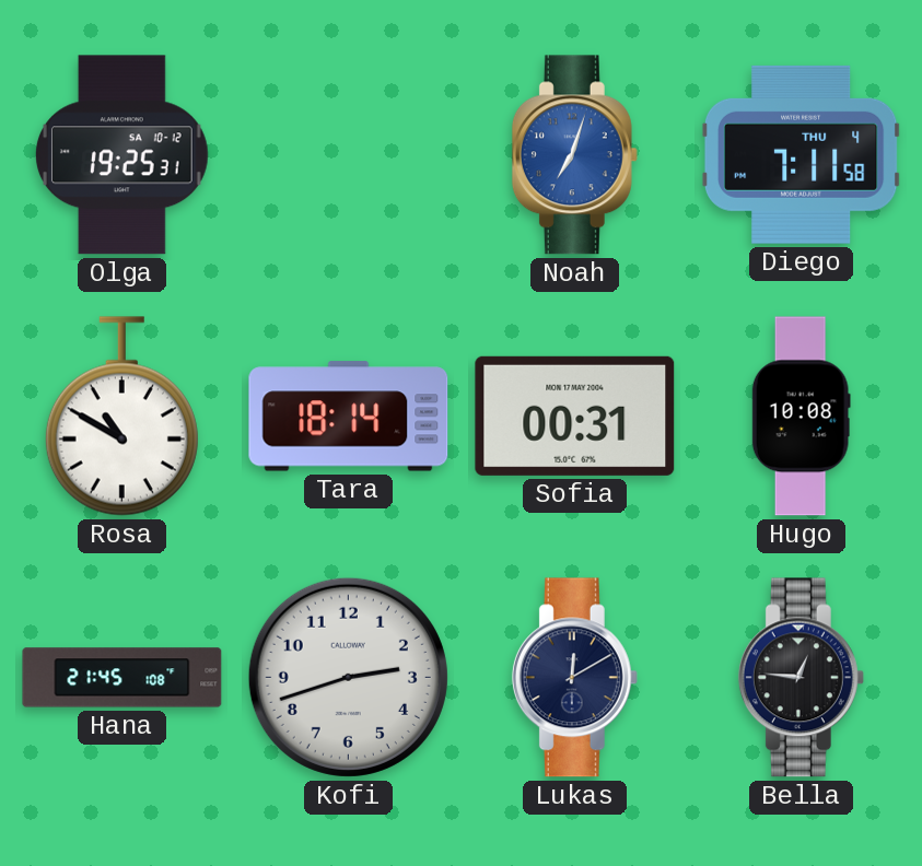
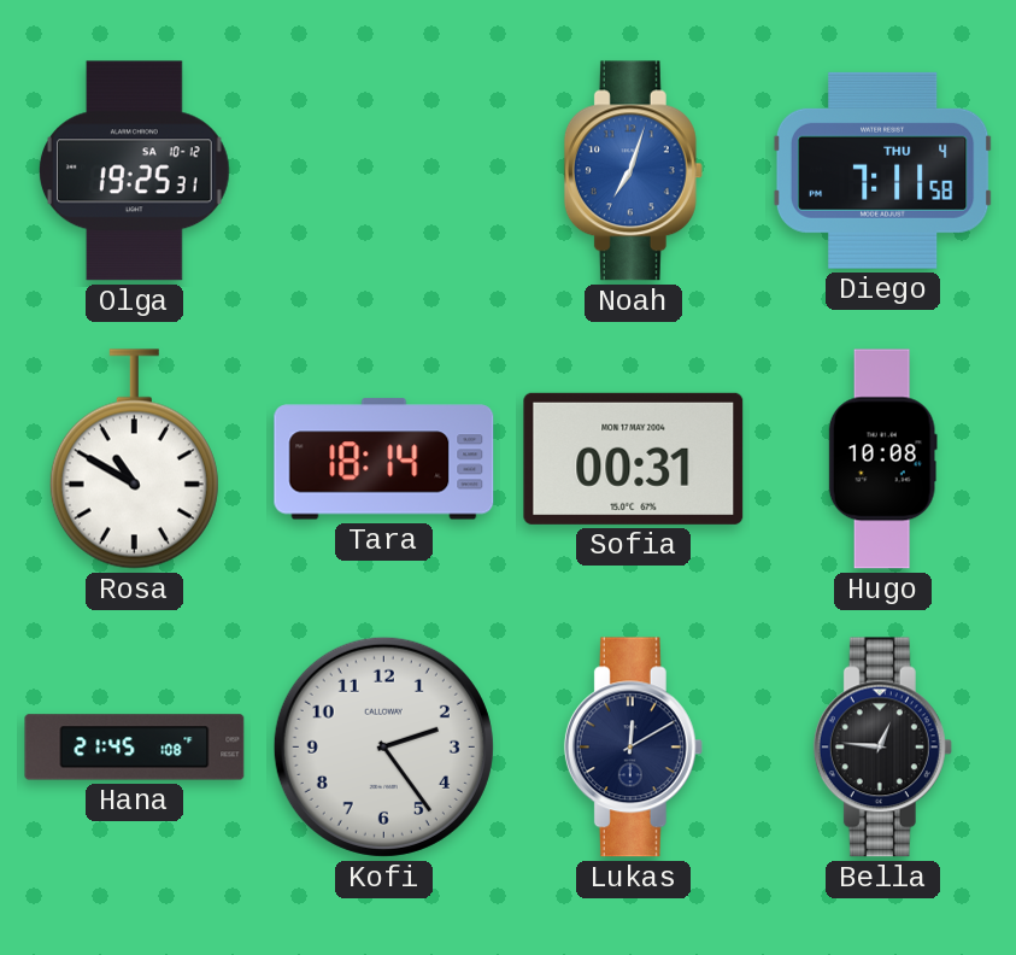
Kofi: 2:42 -> 2:24
